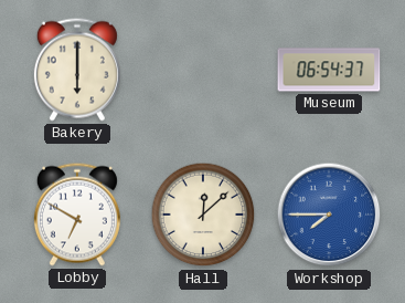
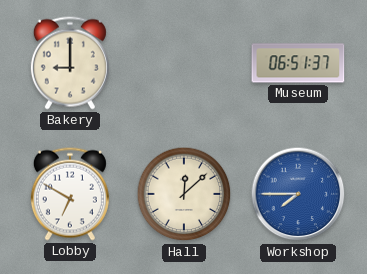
Bakery: 6:00 -> 9:00
Museum: 06:54 -> 06:51
